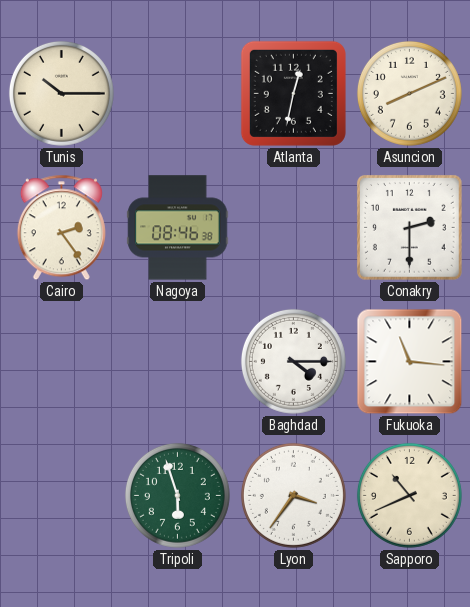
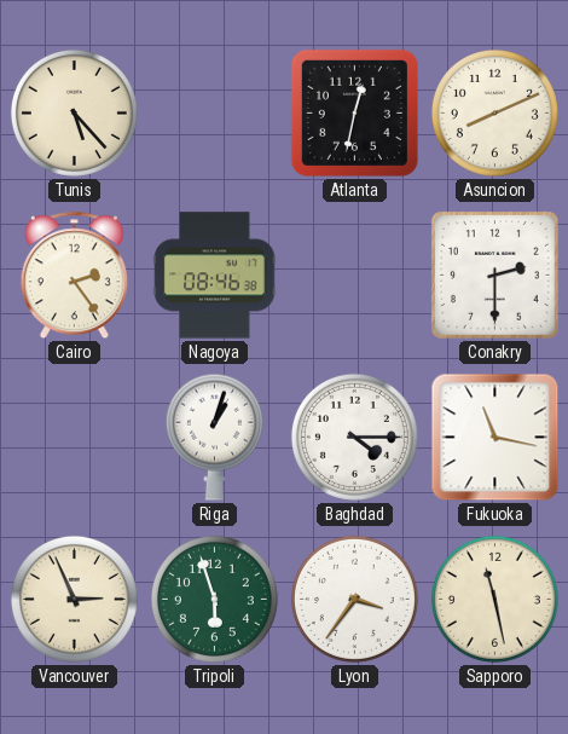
Tunis: 10:15 -> 5:23
Riga: none -> 1:03
Fukuoka: 11:16 -> 11:17
Vancouver: none -> 2:56
Sapporo: 10:41 -> 11:28
